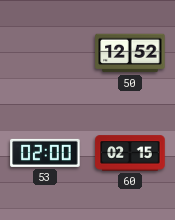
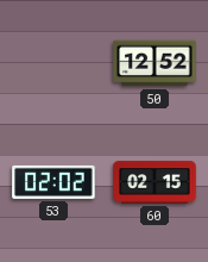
53: 02:00 -> 02:02
